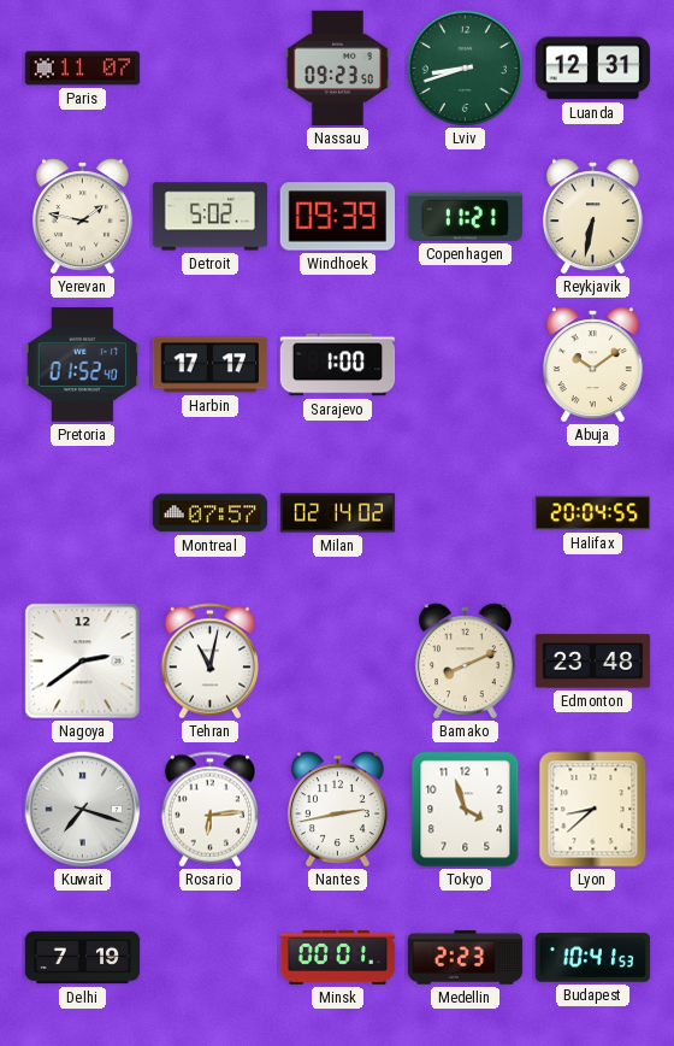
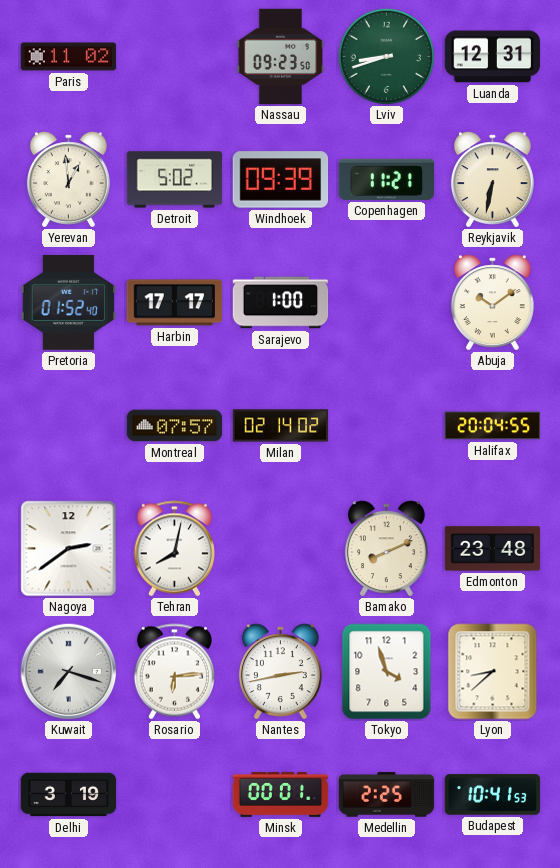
Paris: 11:07 -> 11:02
Yerevan: 1:47 -> 12:59
Tehran: 11:02 -> 8:02
Delhi: 7:19 -> 3:19
Medellin: 2:23 -> 2:25
